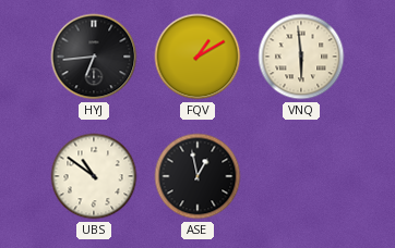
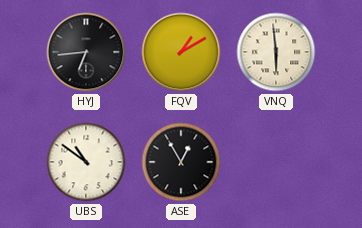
ASE: 12:58 -> 12:55
